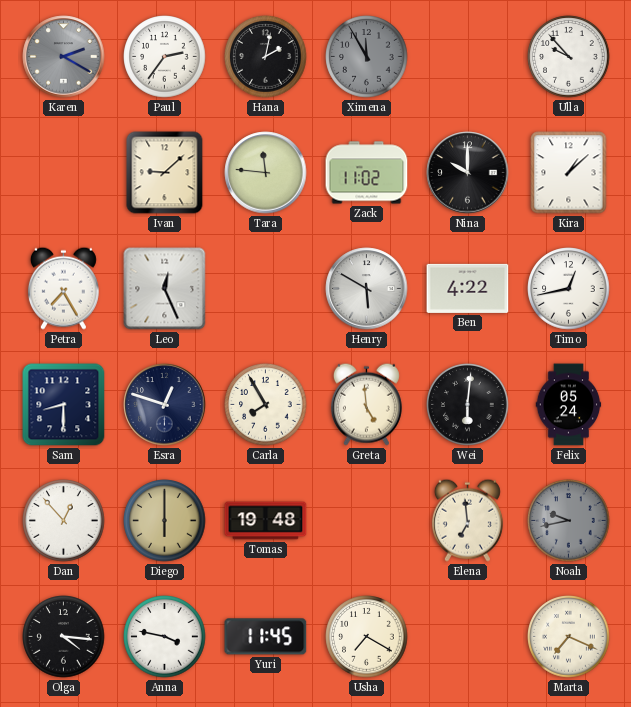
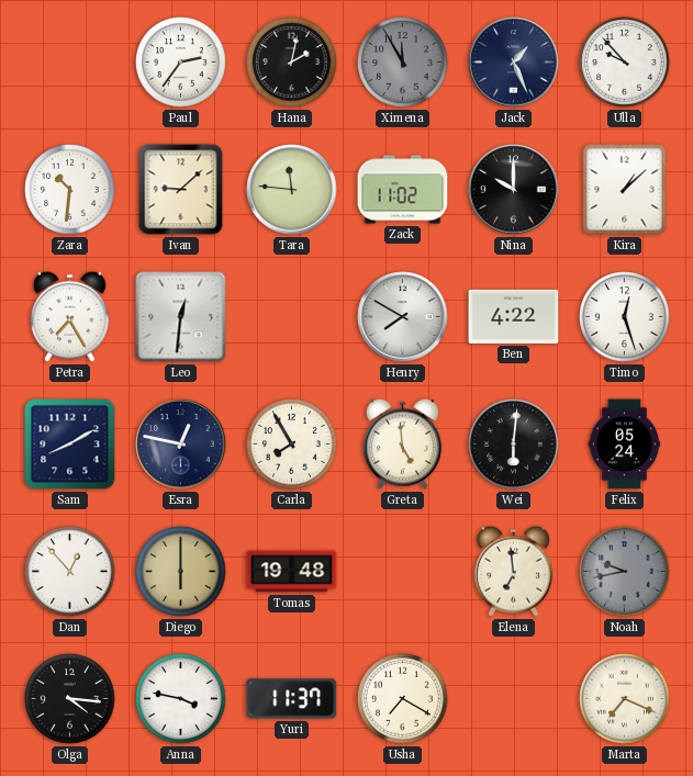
Karen: 2:20 -> none
Jack: none -> 1:26
Zara: none -> 10:31
Leo: 12:26 -> 12:31
Henry: 5:50 -> 7:50
Timo: 12:43 -> 12:27
Sam: 8:30 -> 8:10
Esra: 12:48 -> 12:47
Yuri: 11:45 -> 11:37
